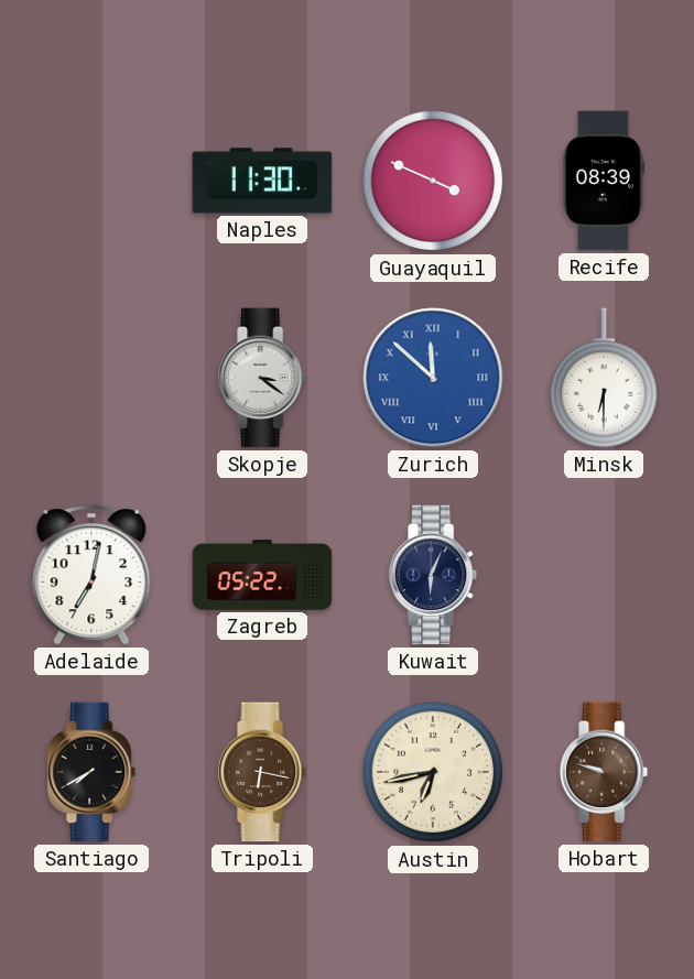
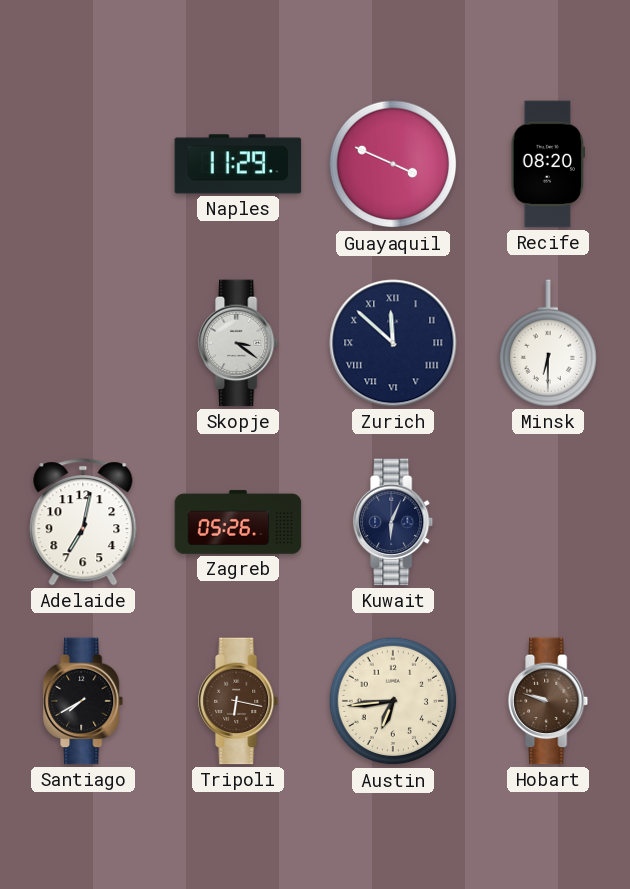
Naples: 11:30 -> 11:29
Recife: 08:39 -> 08:20
Zurich dial: blue -> navy
Zagreb: 05:22 -> 05:26
Austin: 6:43 -> 6:44
